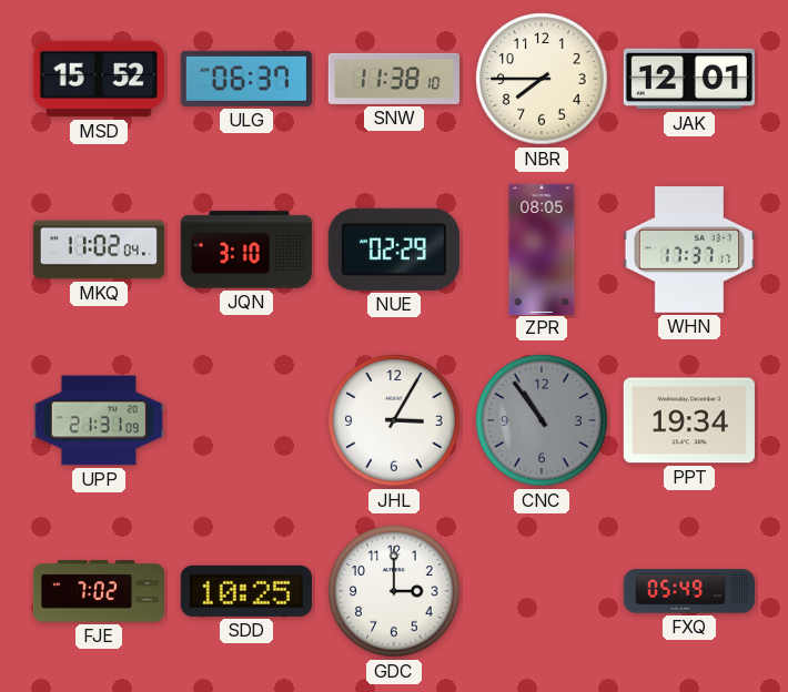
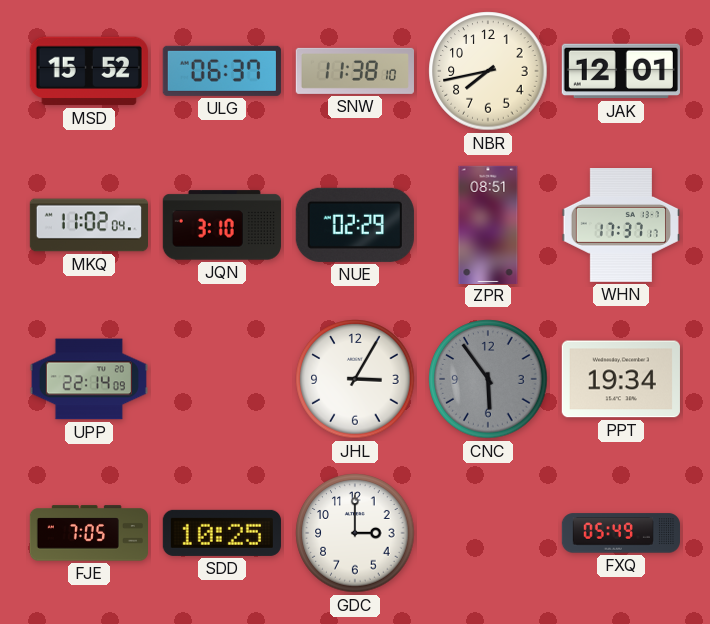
NBR: 7:45 -> 7:43
ZPR: 08:05 -> 08:51
UPP: 21:31 -> 22:14
CNC: 10:54 -> 5:54
FJE: 7:02 -> 7:05
